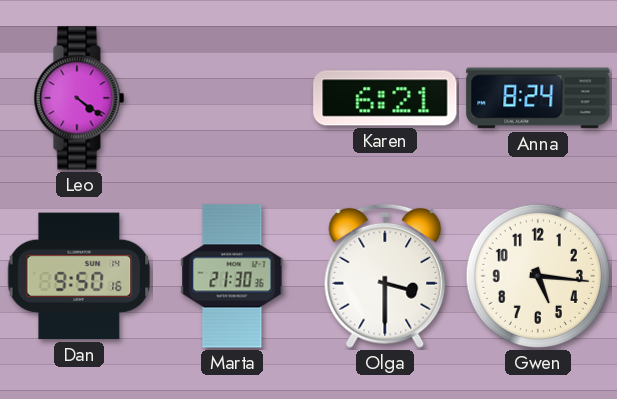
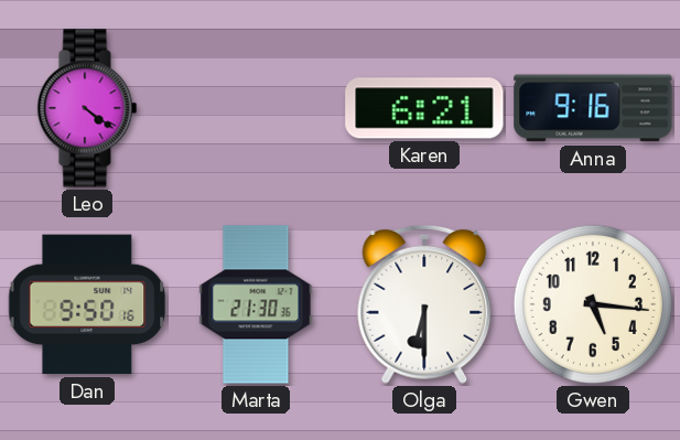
Anna: 8:24 -> 9:16
Olga: 3:30 -> 6:30
